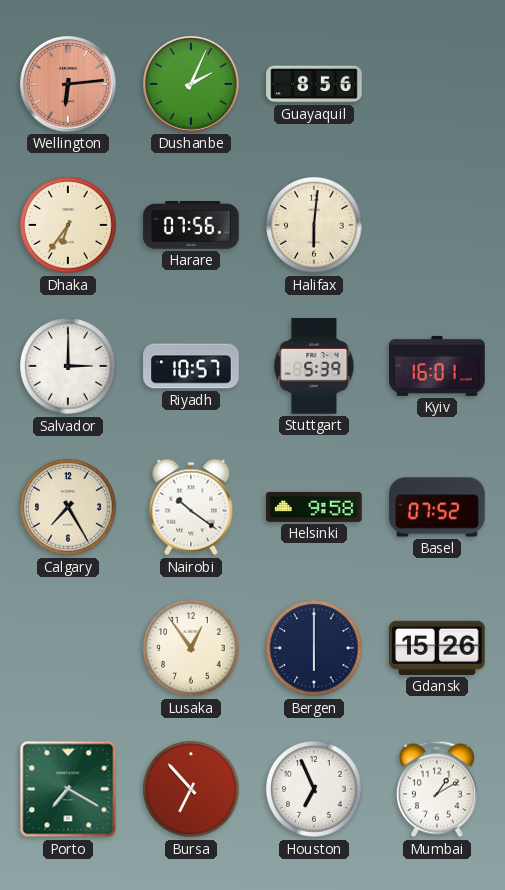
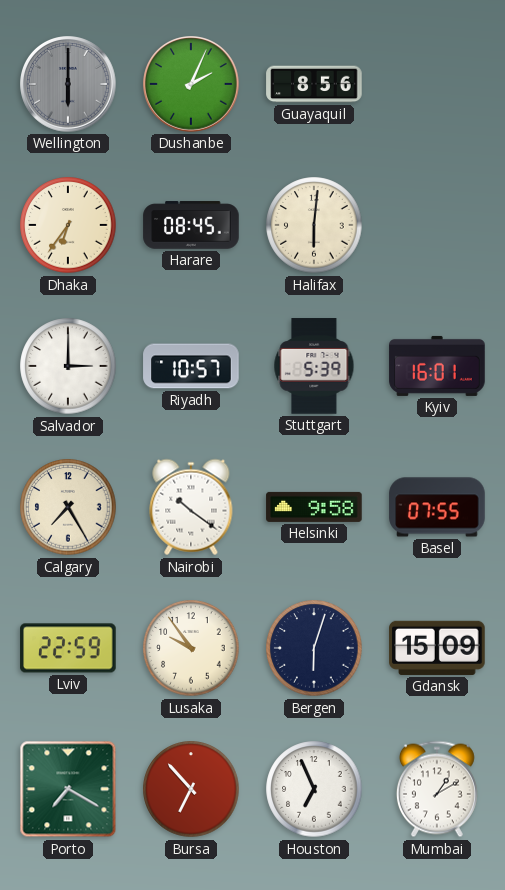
Wellington: 6:14 -> 6:00
Wellington dial: salmon -> grey
Harare: 07:56 -> 08:45
Basel: 07:52 -> 07:55
Lviv: none -> 22:59
Lusaka: 12:54 -> 9:54
Bergen: 6:00 -> 6:03
Gdansk: 15:26 -> 15:09
